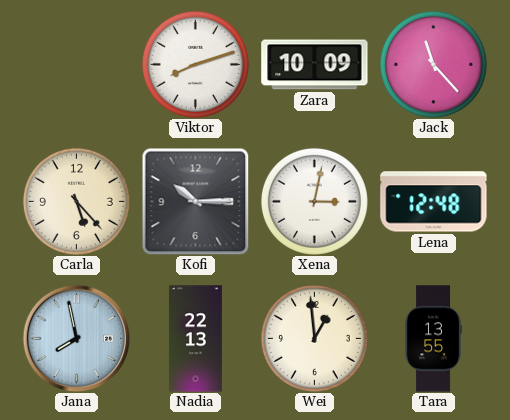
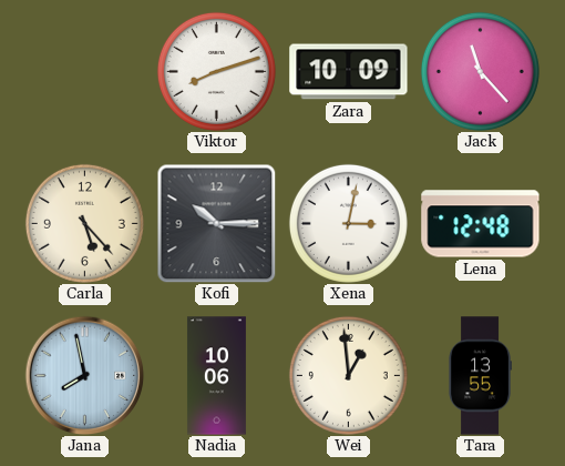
Nadia: 22:13 -> 10:06
